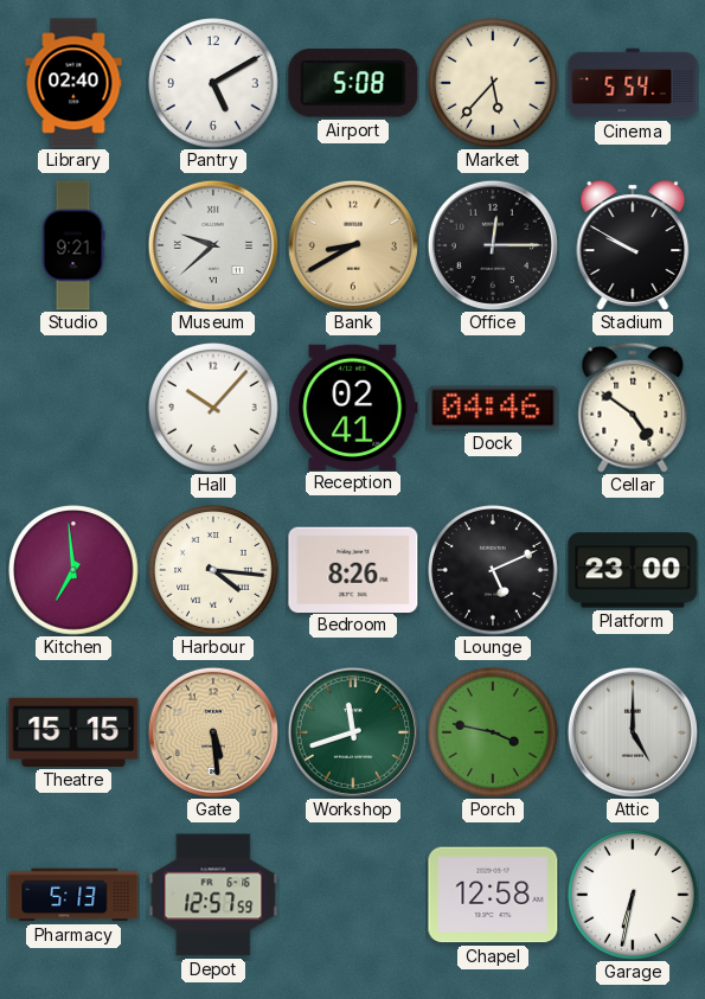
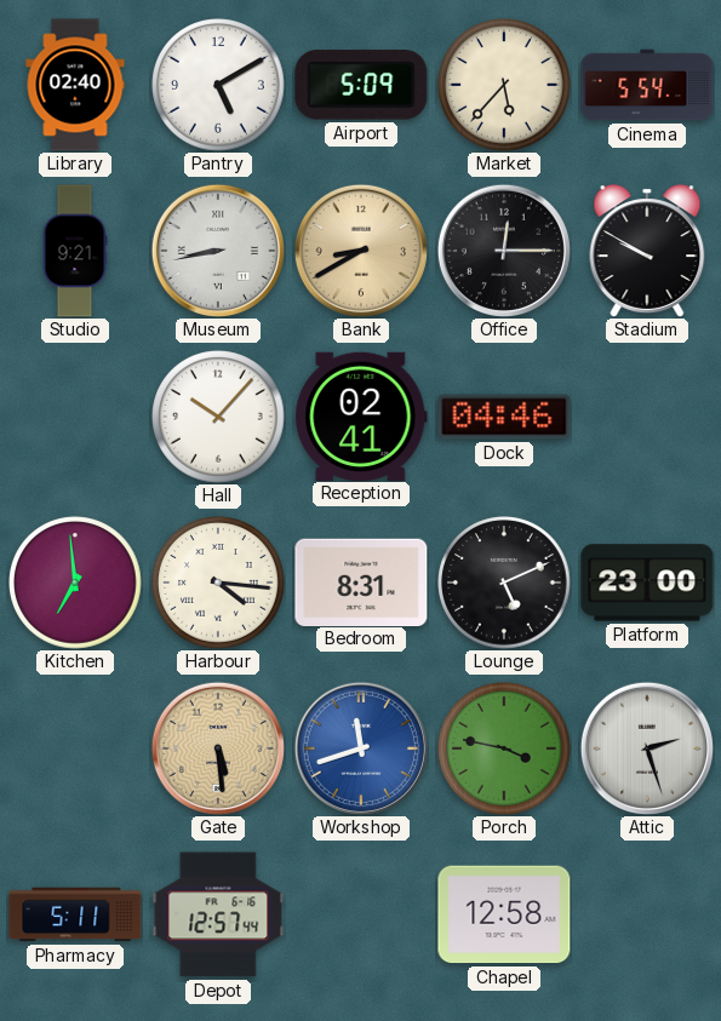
Airport: 5:08 -> 5:09
Museum: 9:38 -> 8:43
Cellar: 4:51 -> none
Bedroom: 8:26 -> 8:31
Theatre: 15:15 -> none
Workshop dial: green -> blue
Attic: 5:00 -> 2:27
Pharmacy: 5:13 -> 5:11
Depot: 12:57:59 -> 12:57:44
Garage: 6:32 -> none
